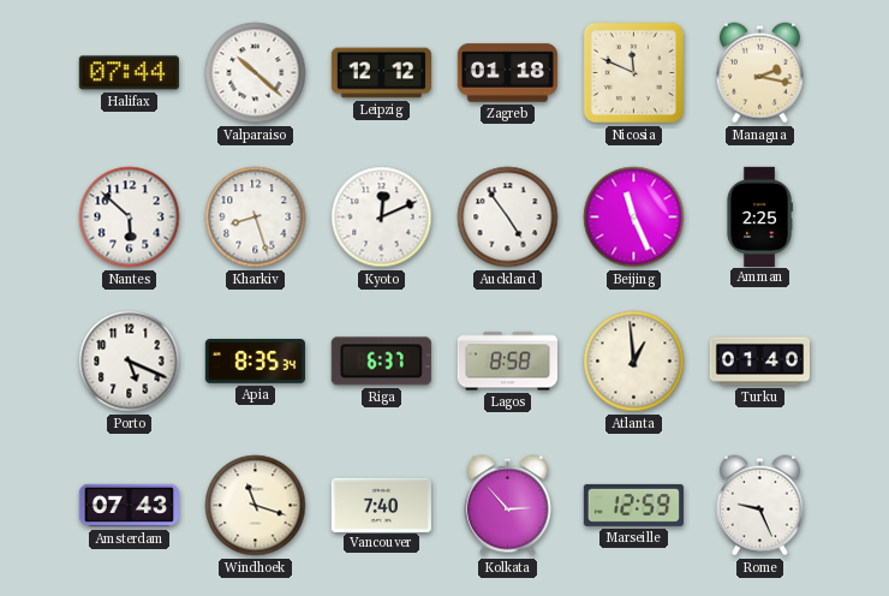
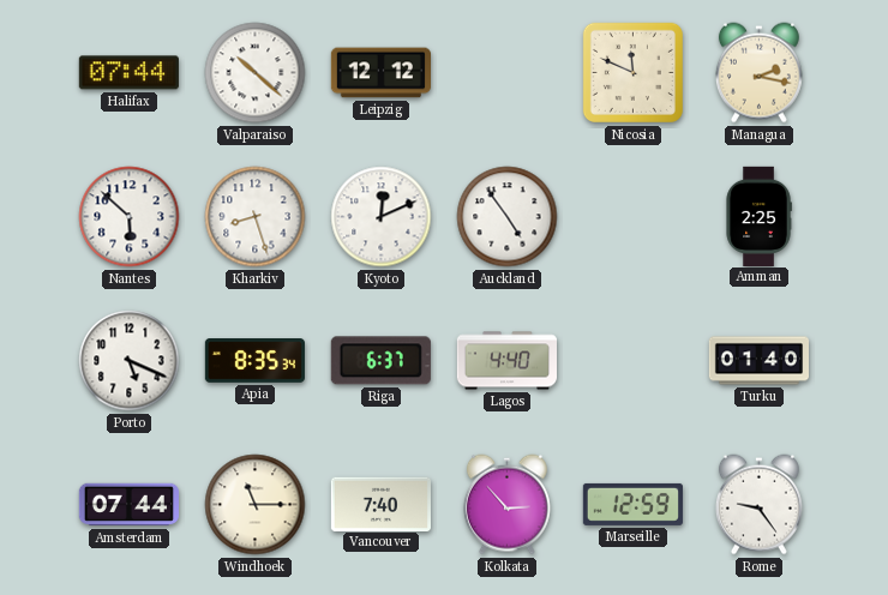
Zagreb: 01:18 -> none
Beijing: 11:26 -> none
Lagos: 8:58 -> 4:40
Atlanta: 12:59 -> none
Amsterdam: 07:43 -> 07:44
Windhoek: 11:18 -> 11:15
Rome: 9:26 -> 9:24
